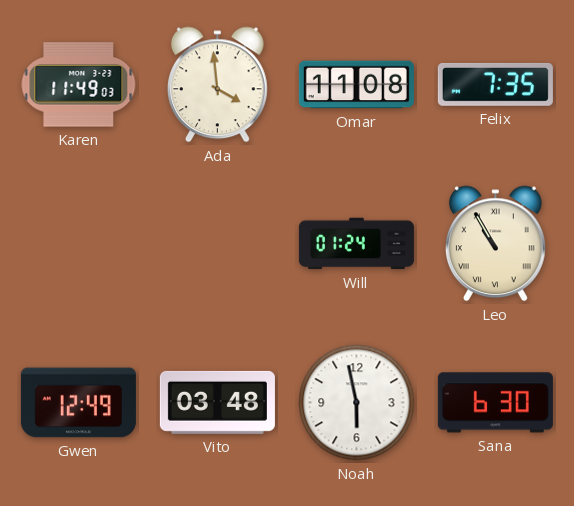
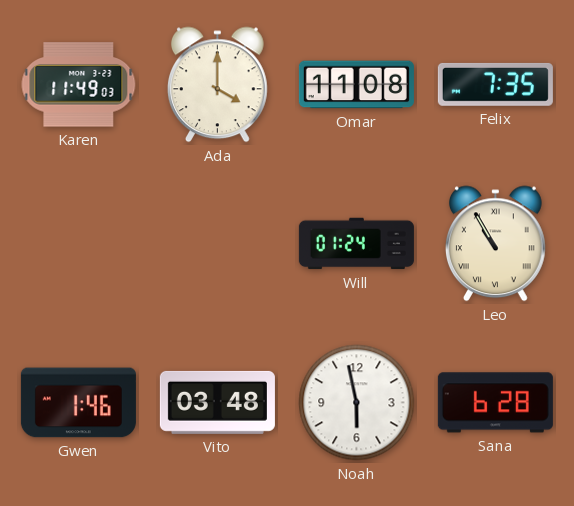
Ada: 3:59 -> 4:00
Gwen: 12:49 -> 1:46
Sana: 6:30 -> 6:28
